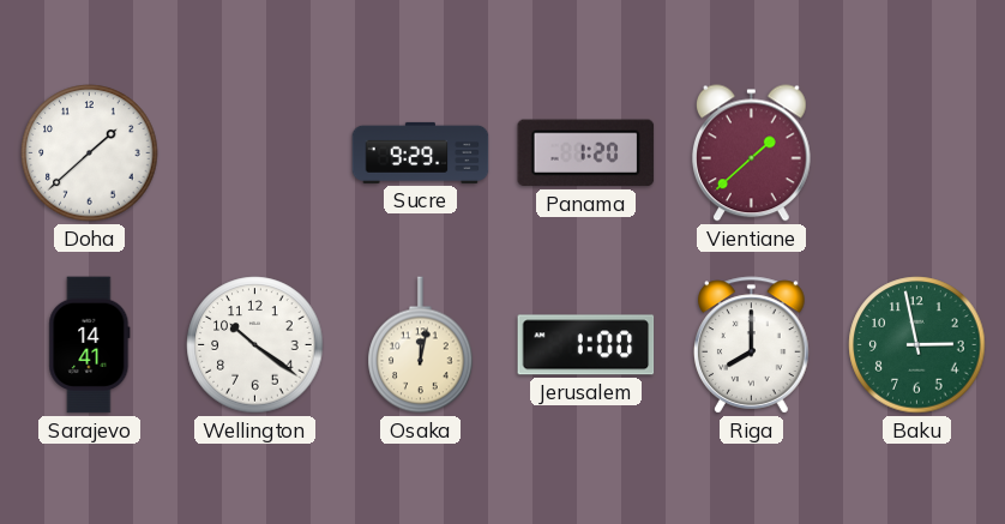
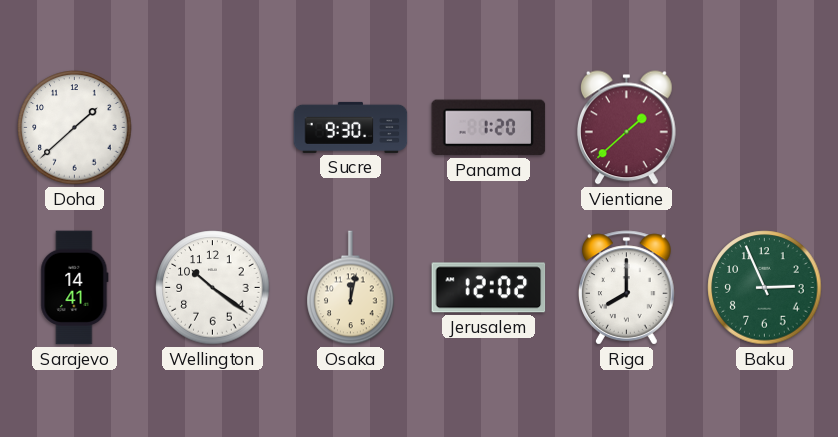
Sucre: 9:29 -> 9:30
Jerusalem: 1:00 -> 12:02
Baku: 2:58 -> 2:56
